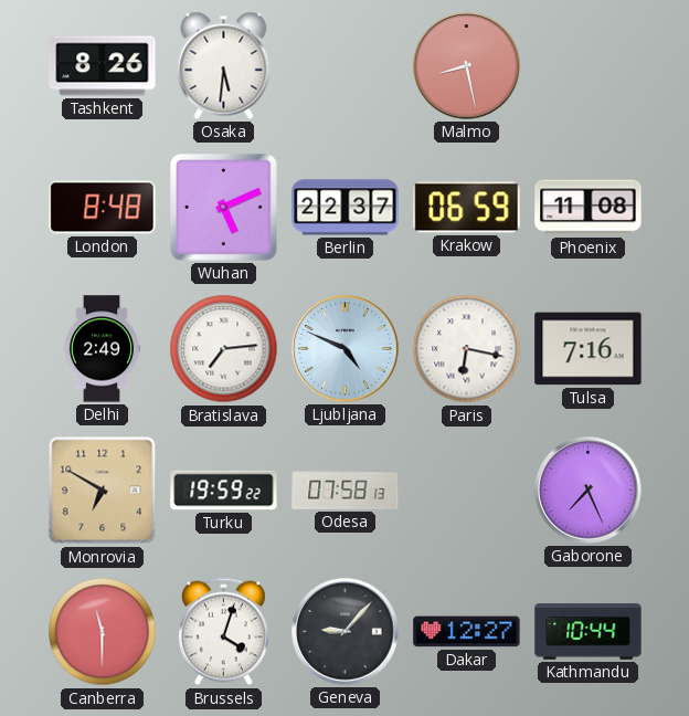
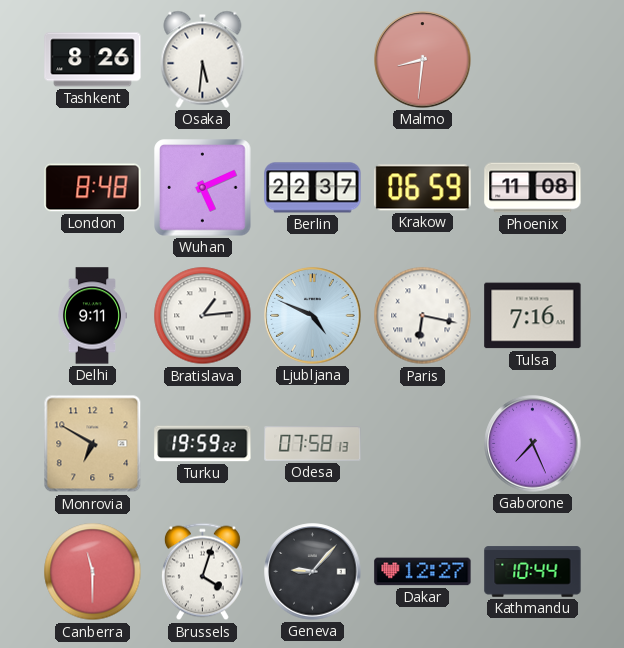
Malmo: 8:28 -> 8:31
Delhi: 2:49 -> 9:11
Bratislava: 7:14 -> 1:14
